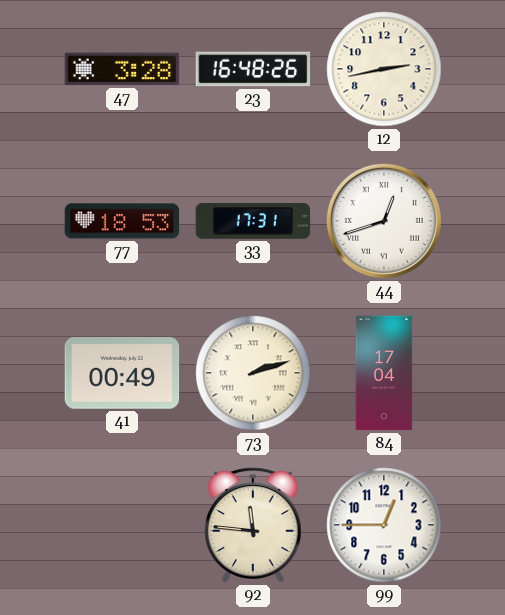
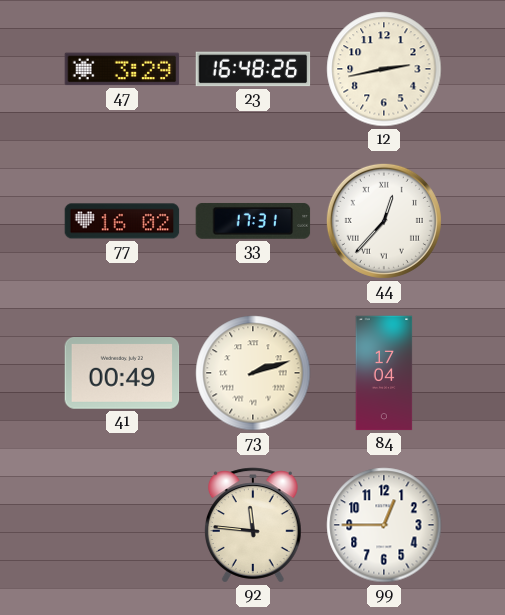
47: 3:28 -> 3:29
77: 18:53 -> 16:02
44: 12:42 -> 12:37
